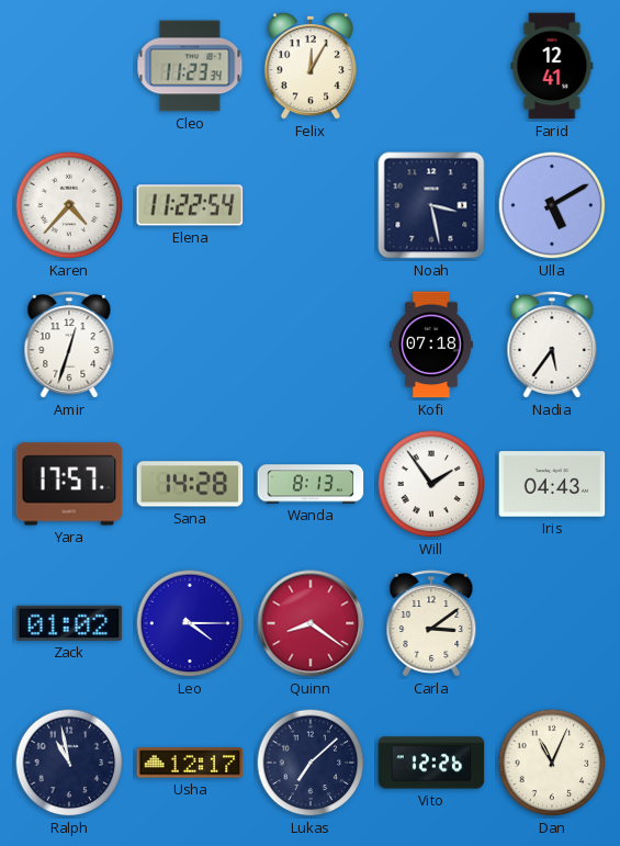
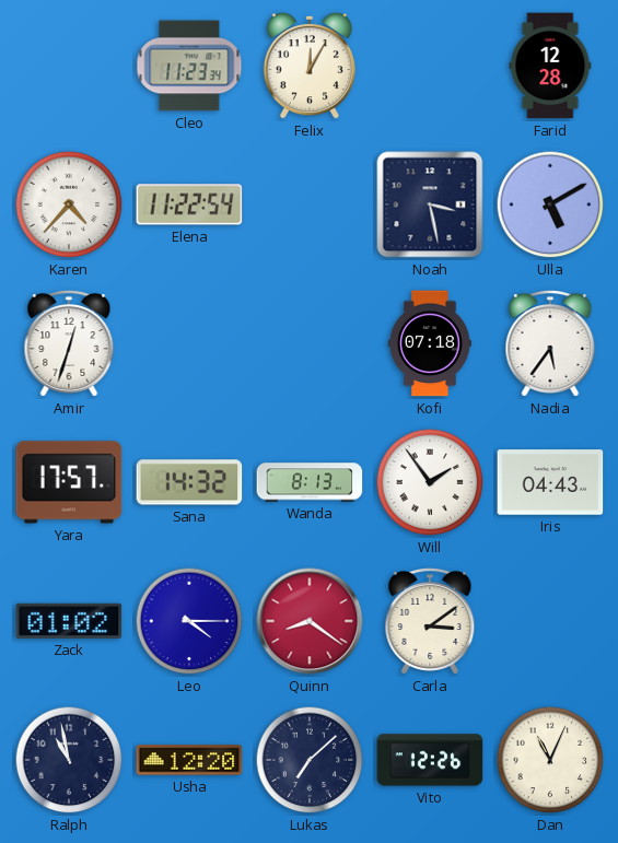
Farid: 12:41 -> 12:28
Sana: 14:28 -> 14:32
Usha: 12:17 -> 12:20
